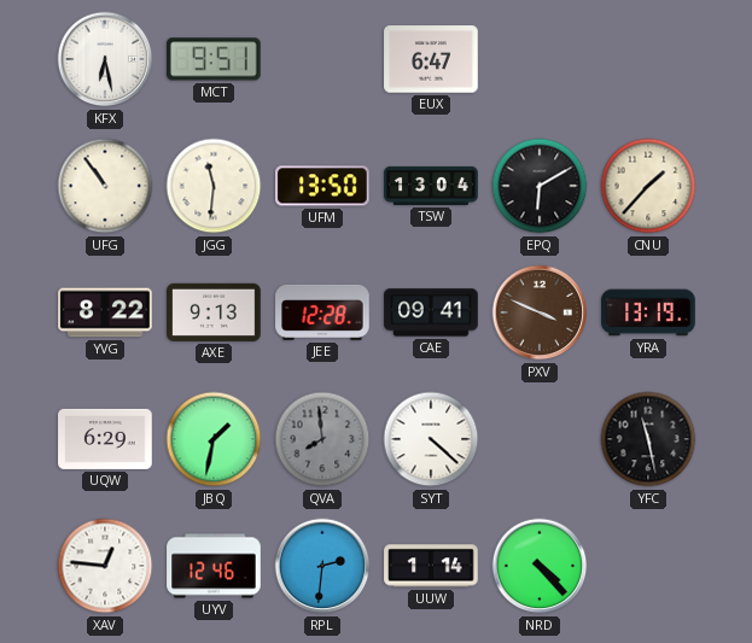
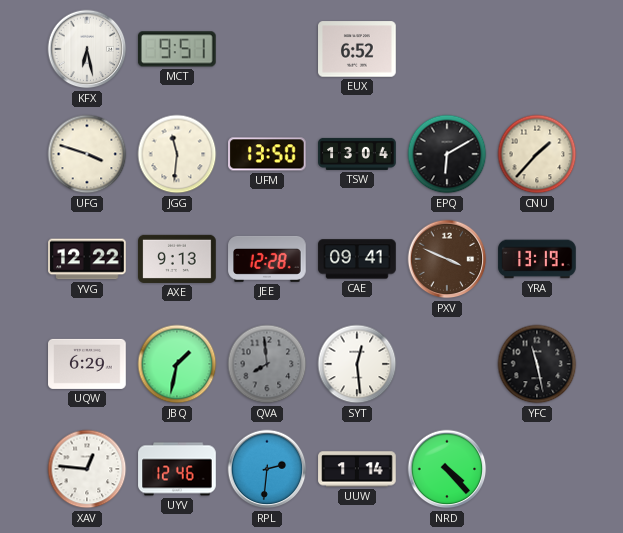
EUX: 6:47 -> 6:52
UFG: 10:54 -> 3:48
YVG: 8:22 -> 12:22
SYT: 4:22 -> 12:29
